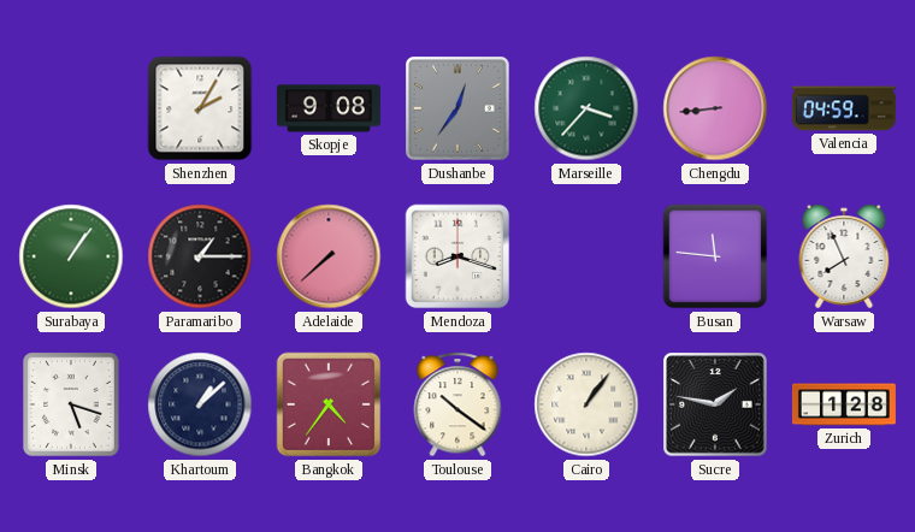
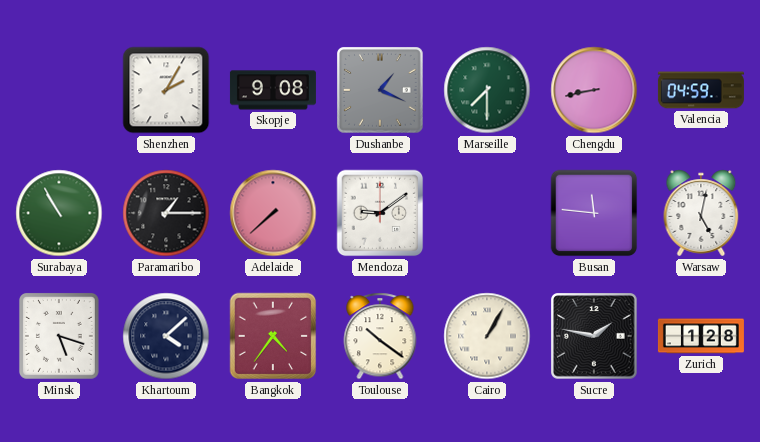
Dushanbe: 12:36 -> 1:19
Marseille: 3:37 -> 7:30
Chengdu: 8:44 -> 8:43
Surabaya: 1:06 -> 10:55
Mendoza: 8:18 -> 9:09
Warsaw: 7:56 -> 5:02
Khartoum: 1:08 -> 4:08
Cairo: 1:06 -> 1:05
